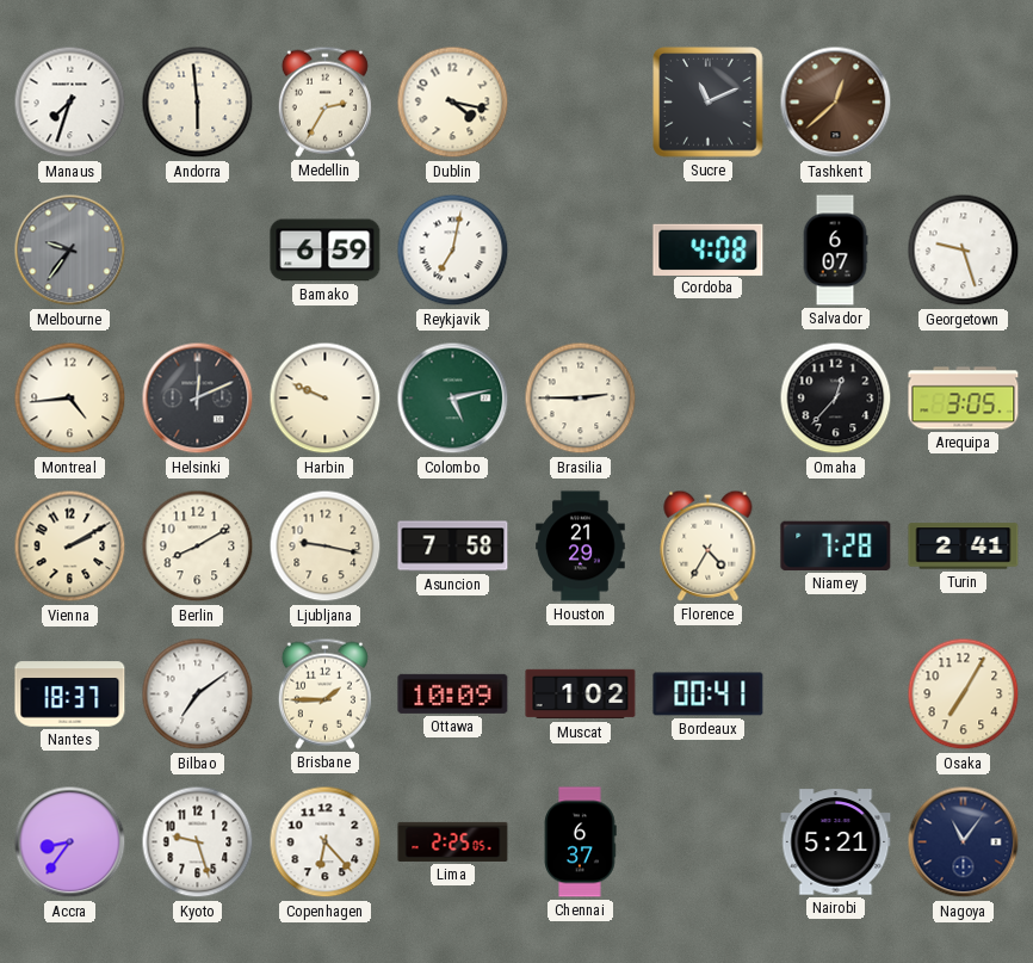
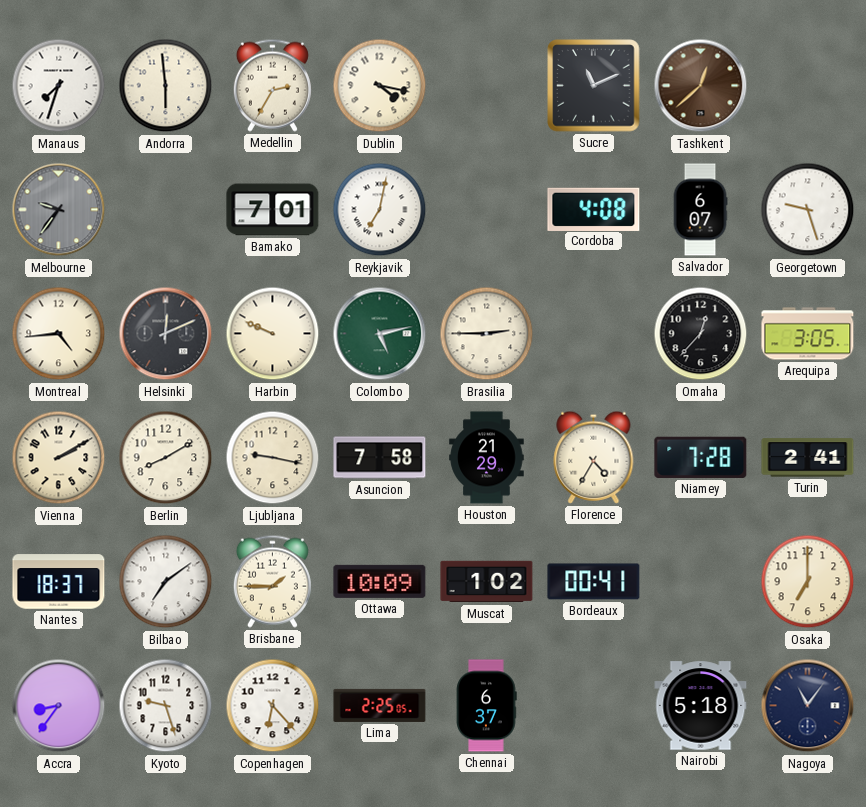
Bamako: 6:59 -> 7:01
Osaka: 7:05 -> 7:00
Nairobi: 5:21 -> 5:18
